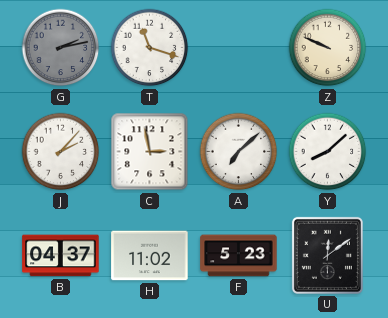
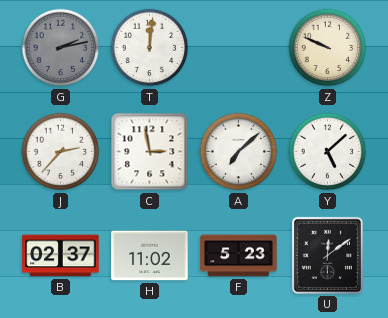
T: 11:18 -> 12:01
J: 2:07 -> 2:37
Y: 8:08 -> 5:08
B: 04:37 -> 02:37
